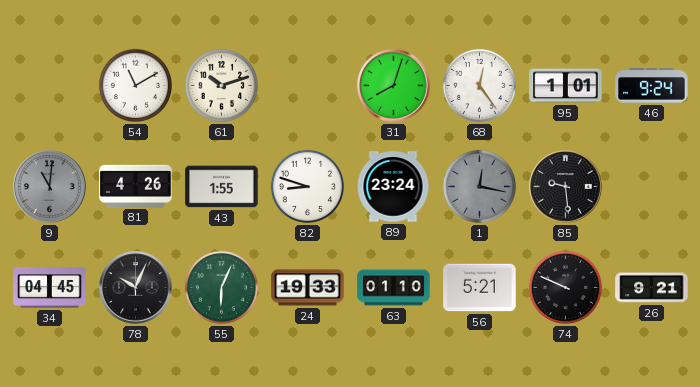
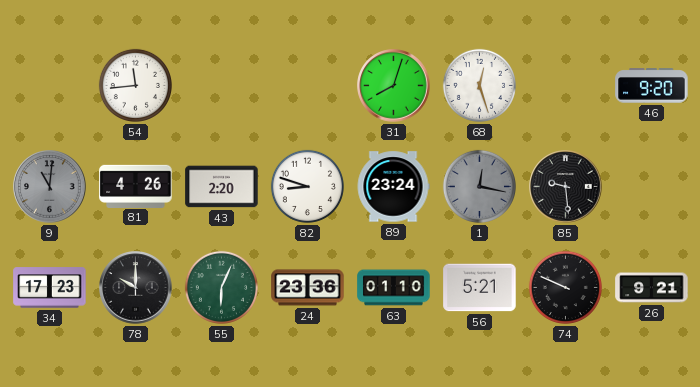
54: 11:10 -> 11:44
61: 10:12 -> none
68: 12:24 -> 12:27
95: 1:01 -> none
46: 9:24 -> 9:20
43: 1:55 -> 2:20
34: 04:45 -> 17:23
78: 10:04 -> 10:00
24: 19:33 -> 23:36
